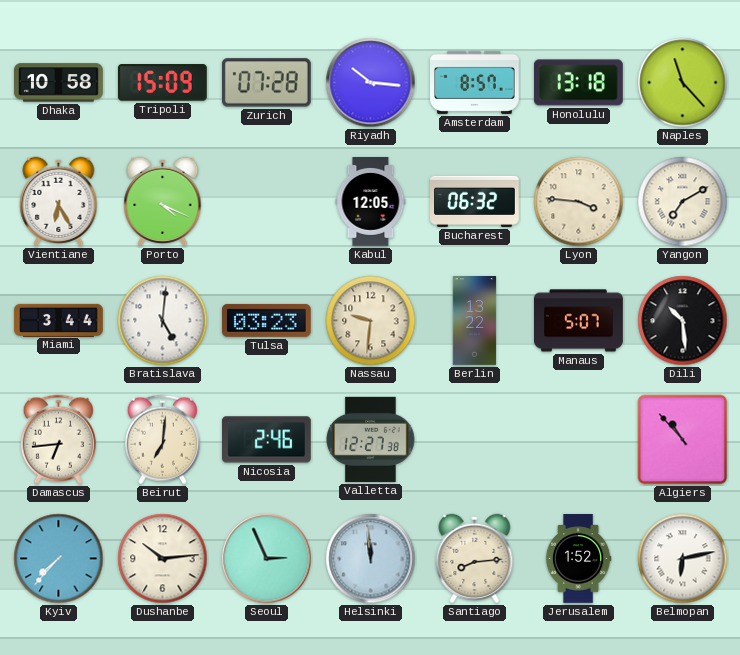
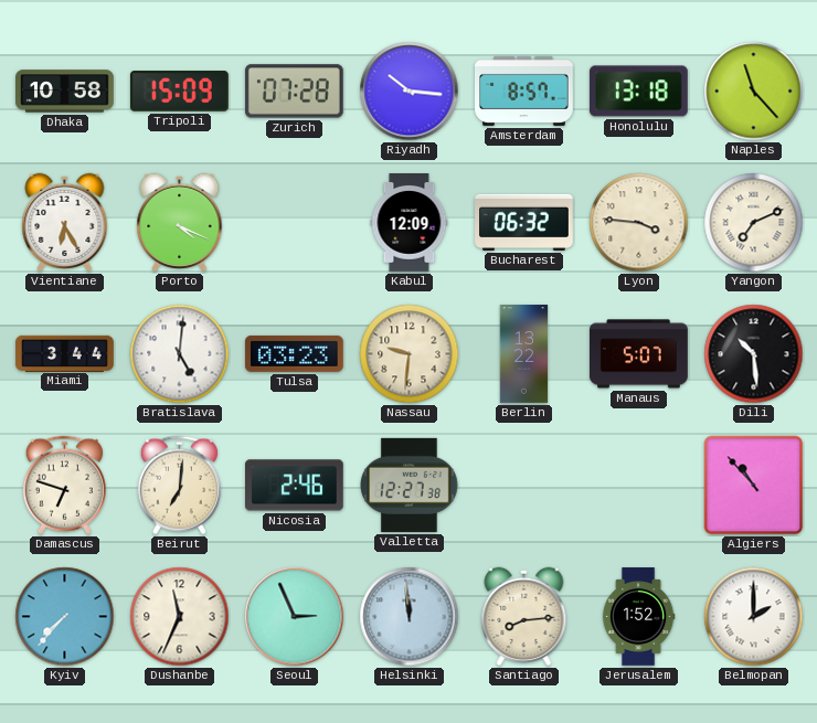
Kabul: 12:05 -> 12:09
Yangon: 7:10 -> 7:11
Damascus: 6:44 -> 6:48
Dushanbe: 10:14 -> 11:34
Belmopan: 6:13 -> 2:00
